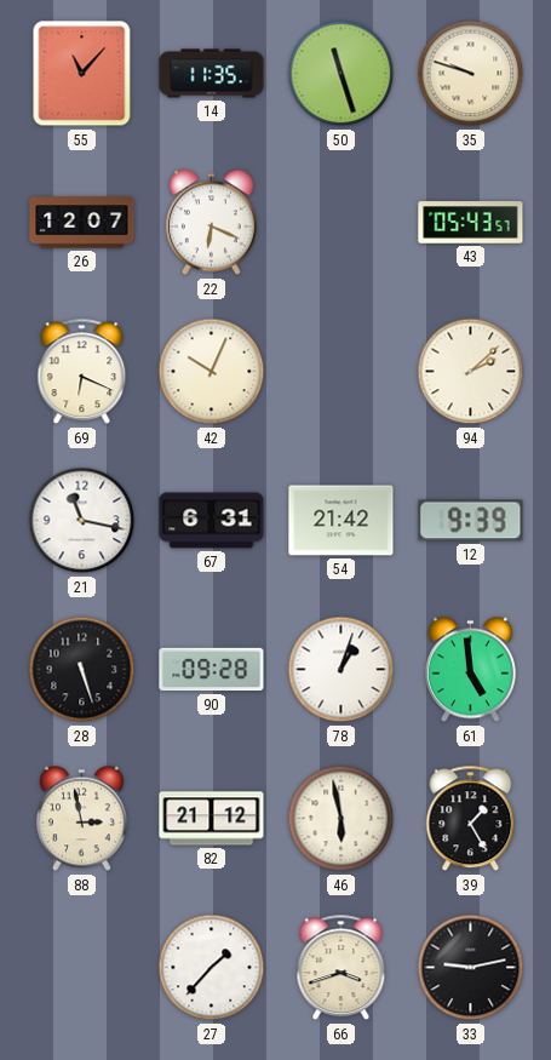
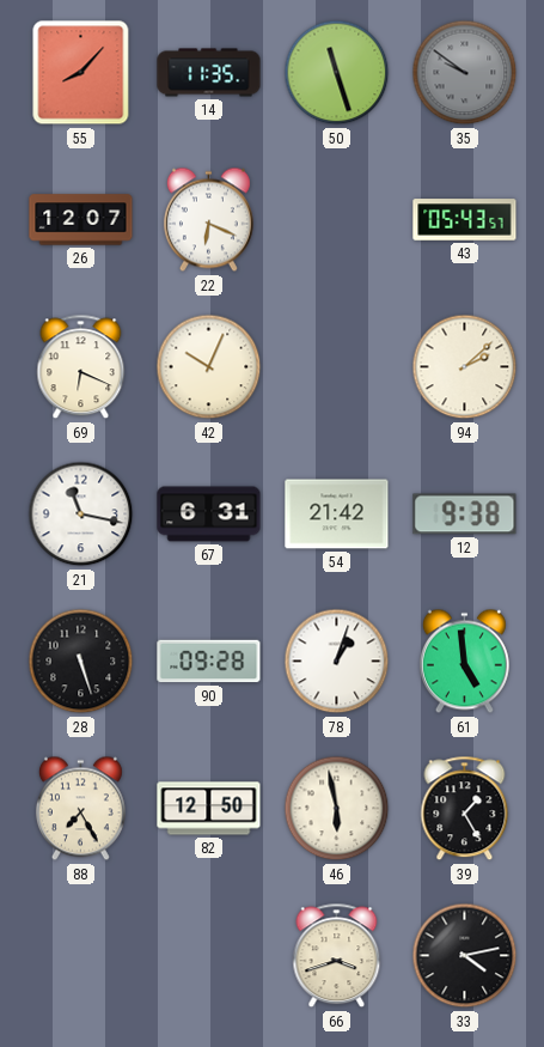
55: 11:07 -> 8:07
35: 9:48 -> 9:51
35 dial: cream -> grey
12: 9:39 -> 9:38
88: 2:58 -> 7:25
82: 21:12 -> 12:50
27: 1:37 -> none
33: 9:13 -> 4:13
